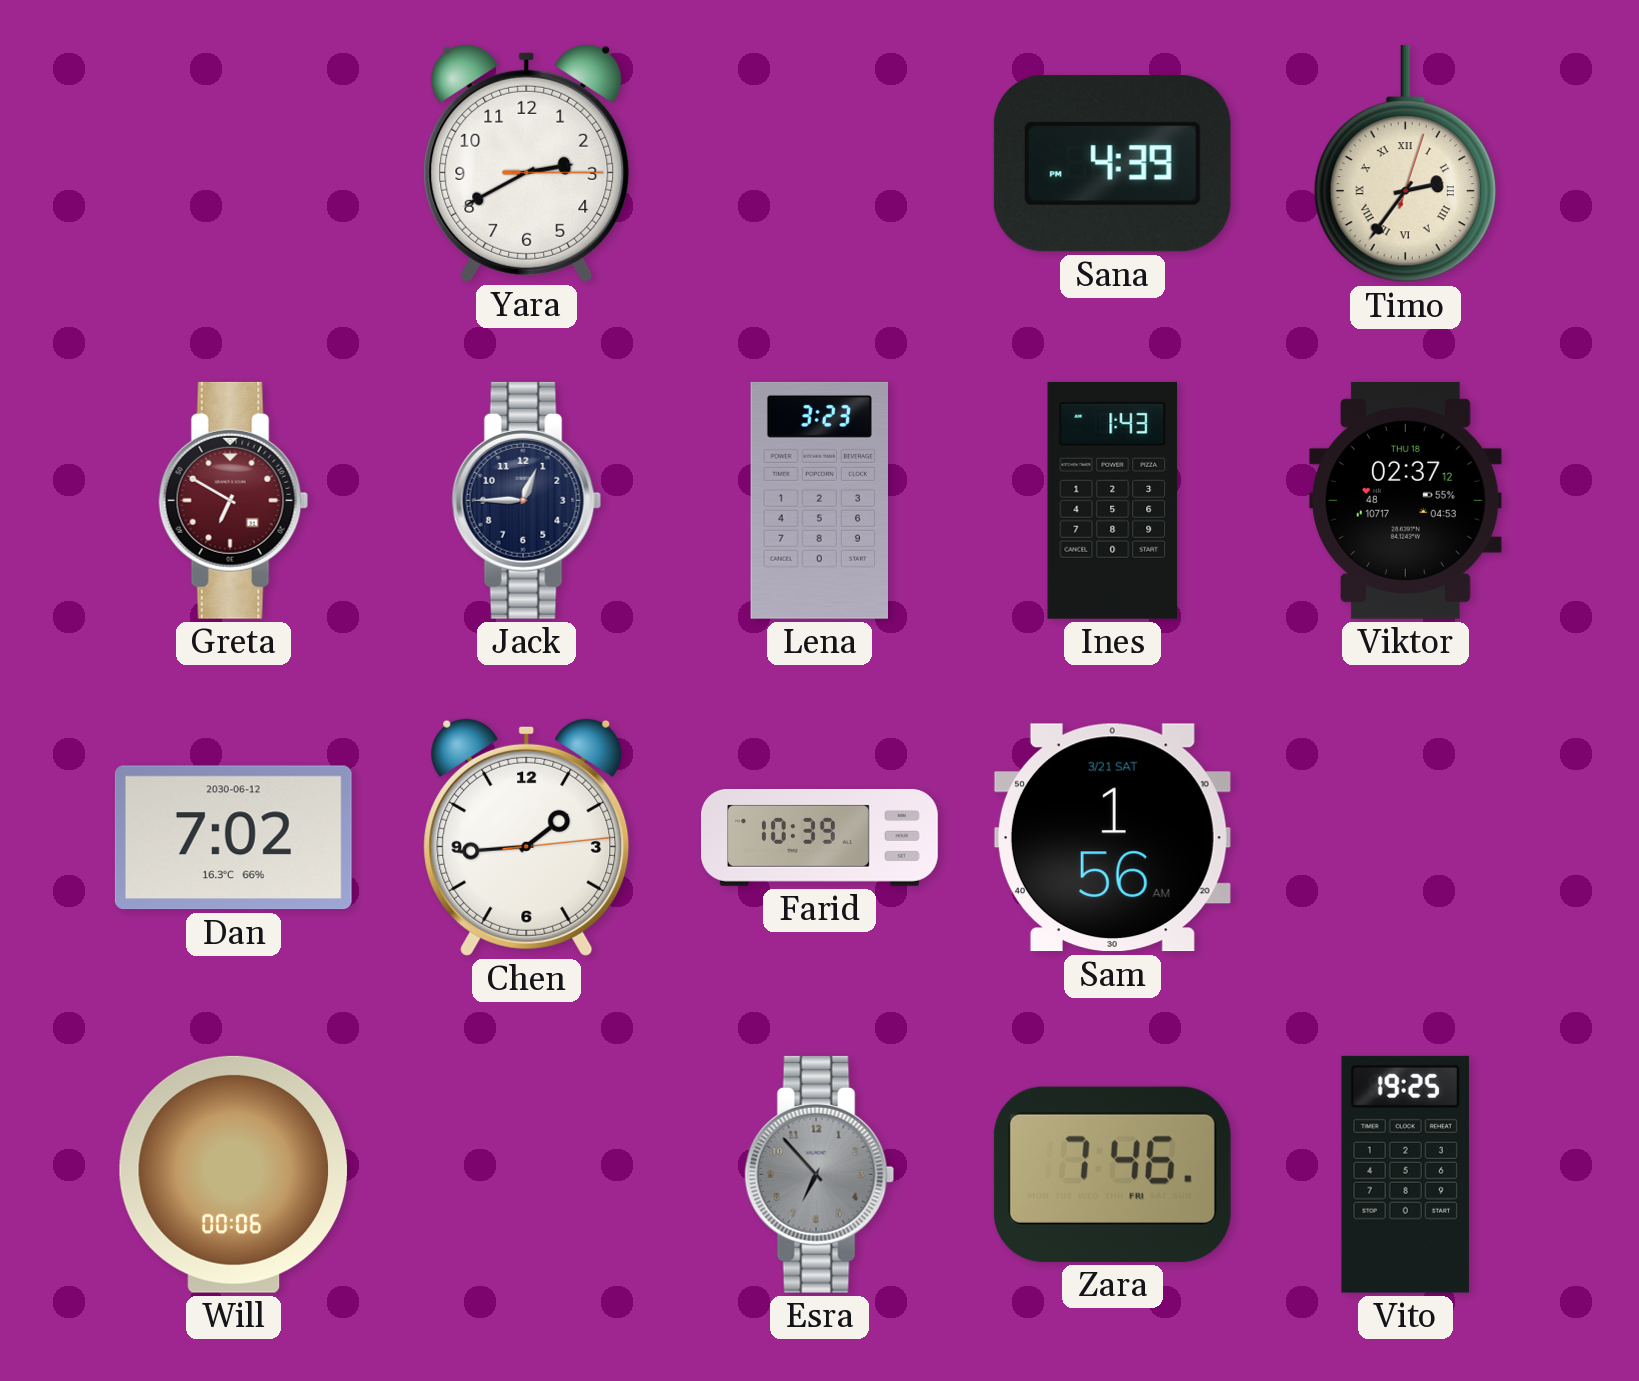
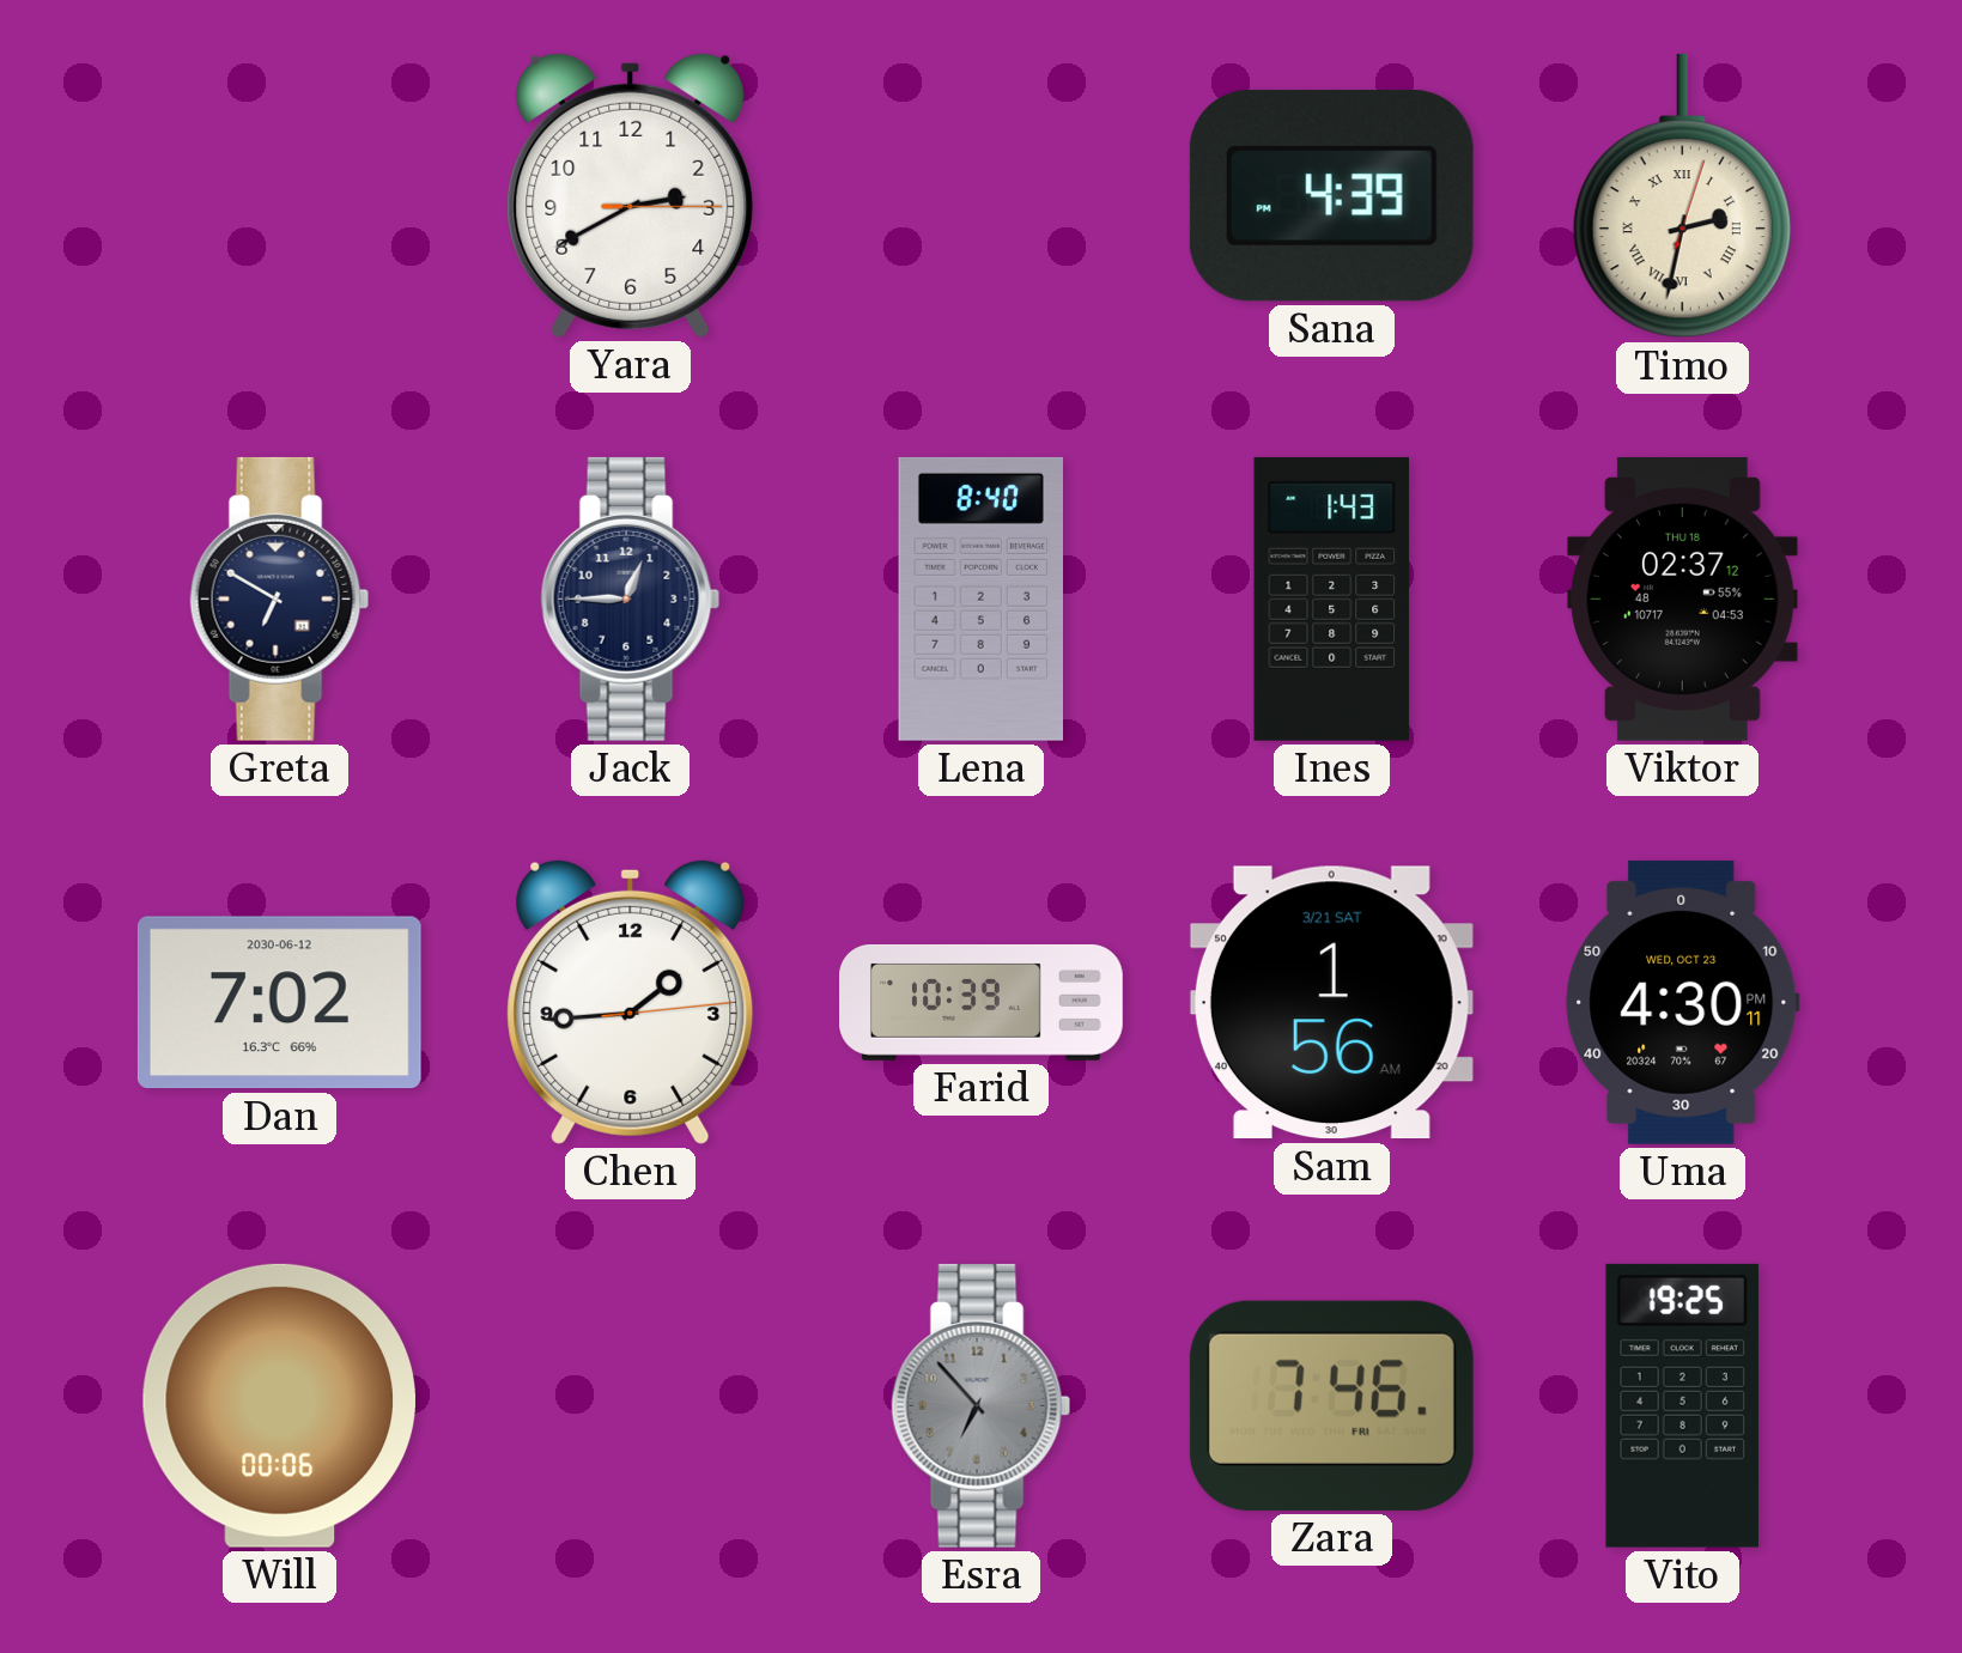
Timo: 2:36 -> 2:32
Greta dial: burgundy -> navy
Lena: 3:23 -> 8:40
Uma: none -> 4:30
